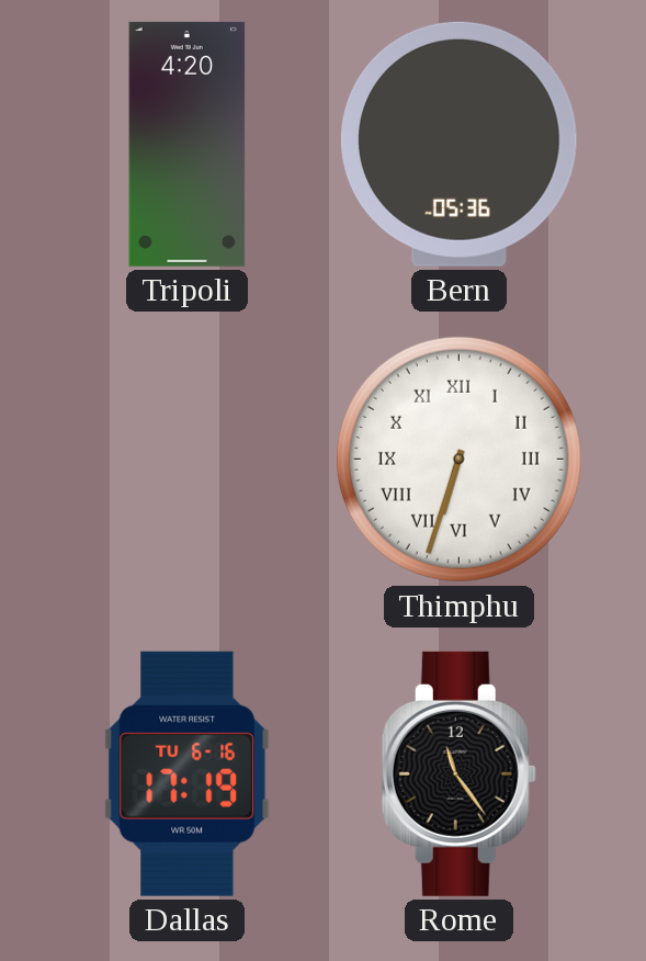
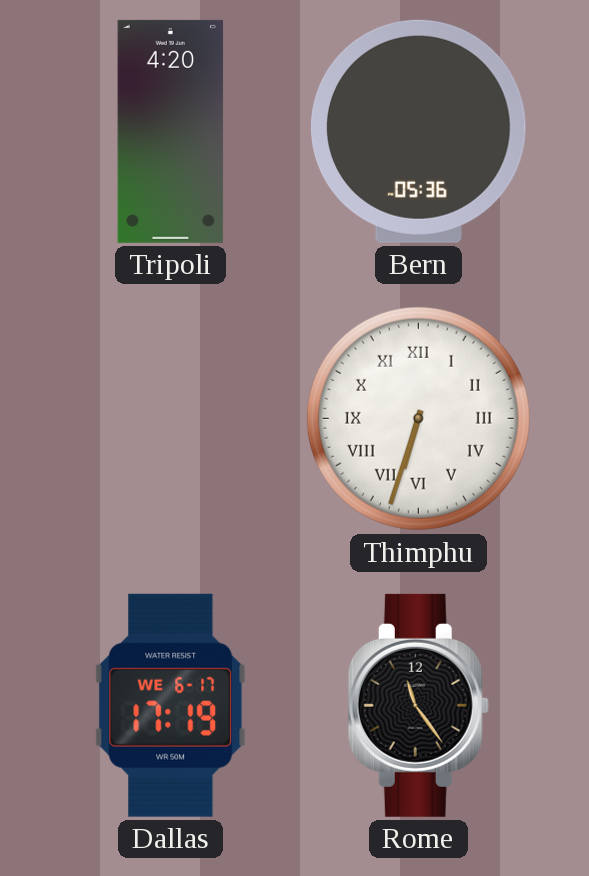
Dallas date: TU 6-16 -> WE 6-17
